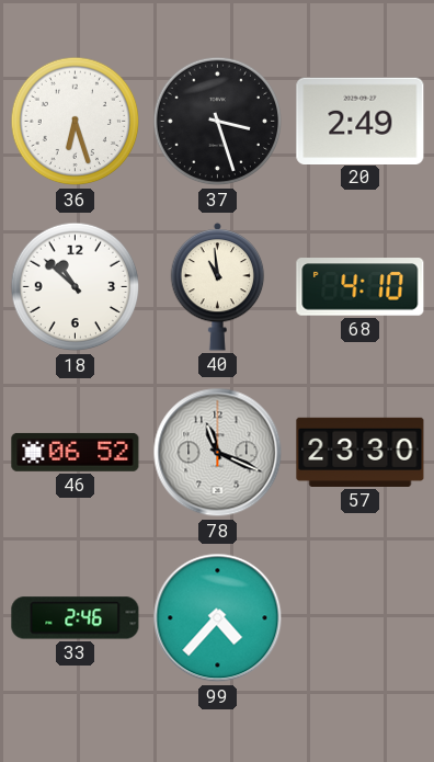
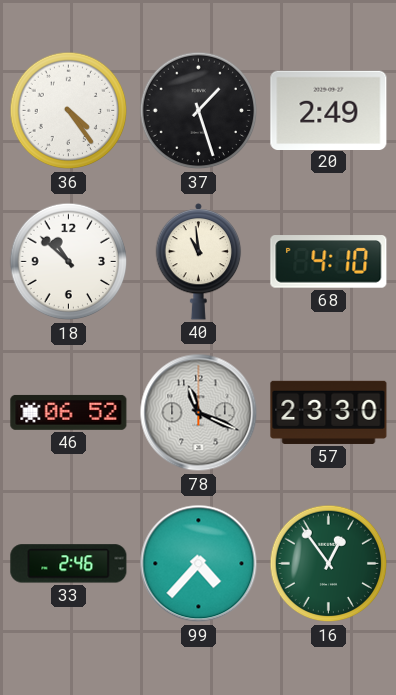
36: 6:27 -> 4:24
37: 3:27 -> 1:27
16: none -> 12:54
